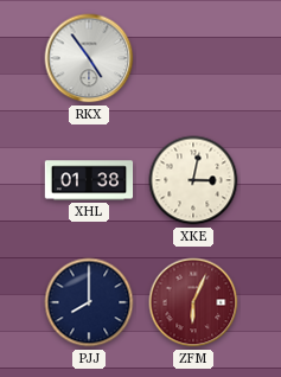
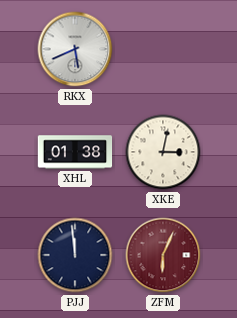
RKX: 4:54 -> 5:41
PJJ: 8:00 -> 11:59
